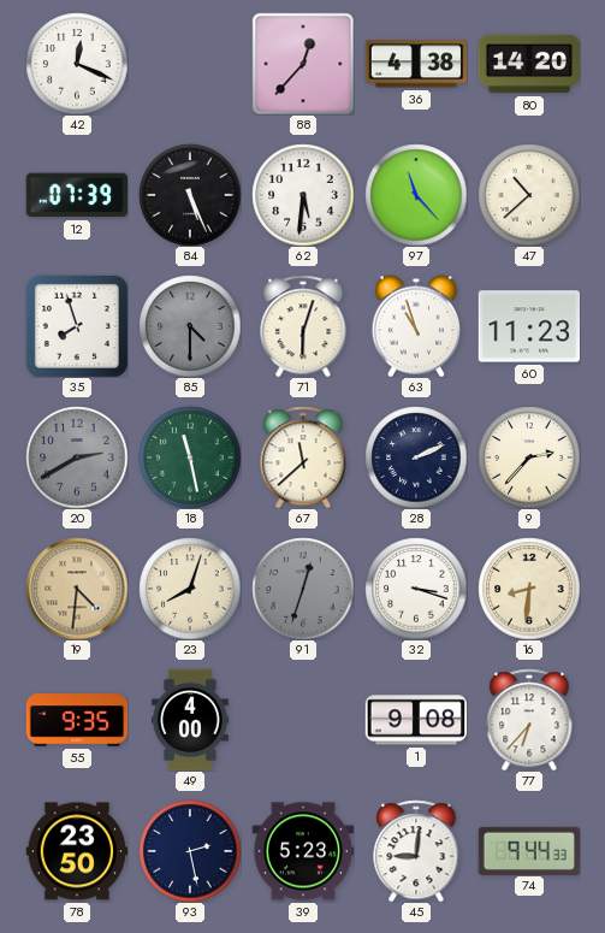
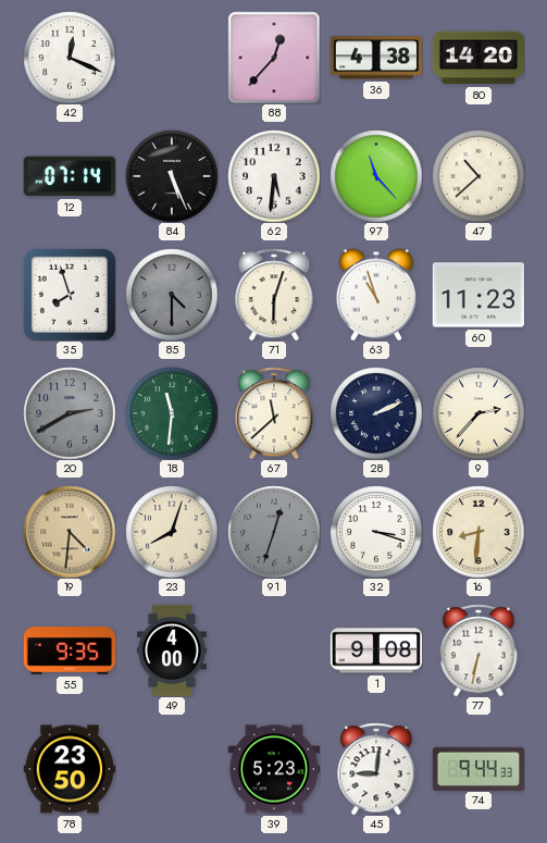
12: 07:39 -> 07:14
18: 11:28 -> 11:31
77: 6:37 -> 6:32
93: 2:28 -> none
